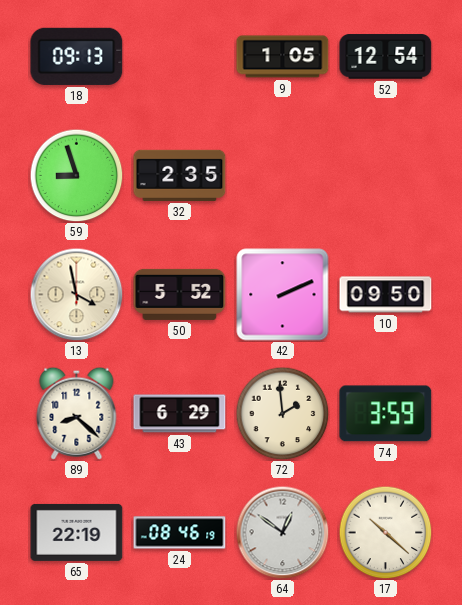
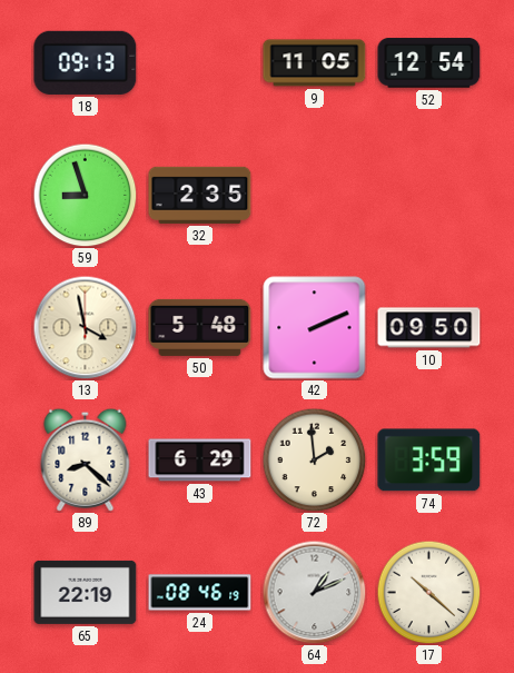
9: 1:05 -> 11:05
50: 5:52 -> 5:48
64: 12:51 -> 1:11
